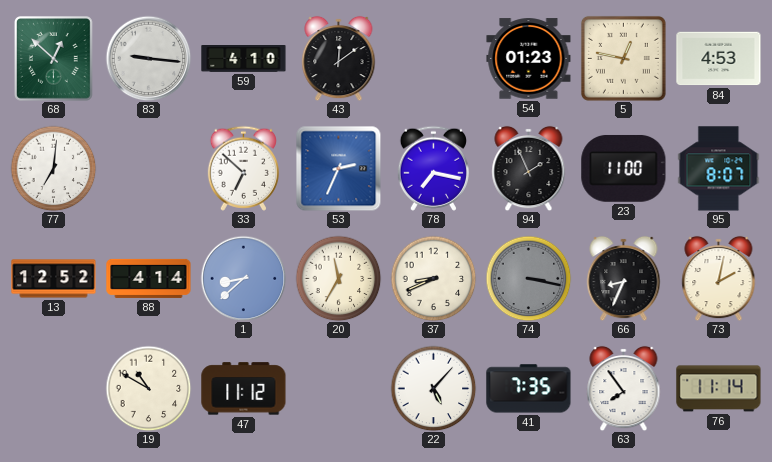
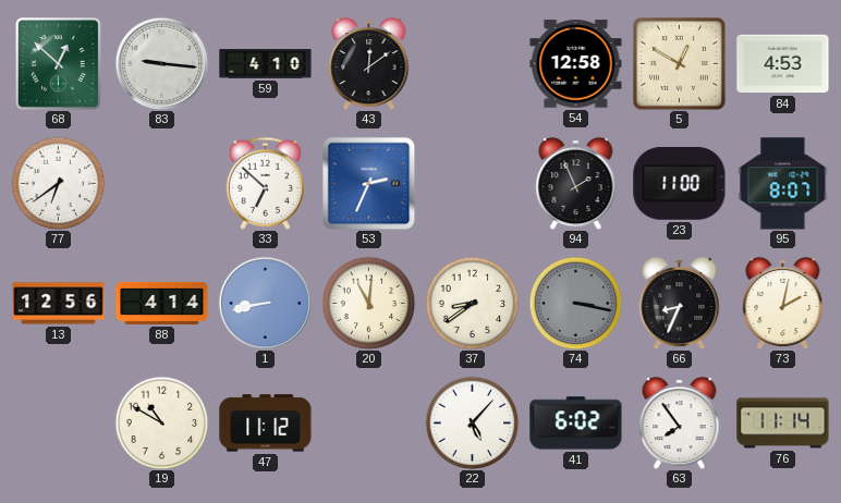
54: 01:23 -> 12:58
5: 12:47 -> 12:50
77: 7:01 -> 6:39
78: 7:17 -> none
13: 12:52 -> 12:56
1: 8:38 -> 8:43
20: 11:35 -> 11:01
37: 8:41 -> 8:39
41: 7:35 -> 6:02
